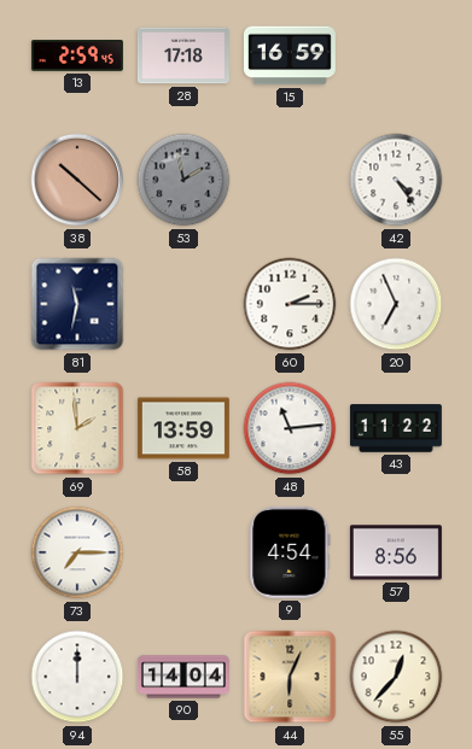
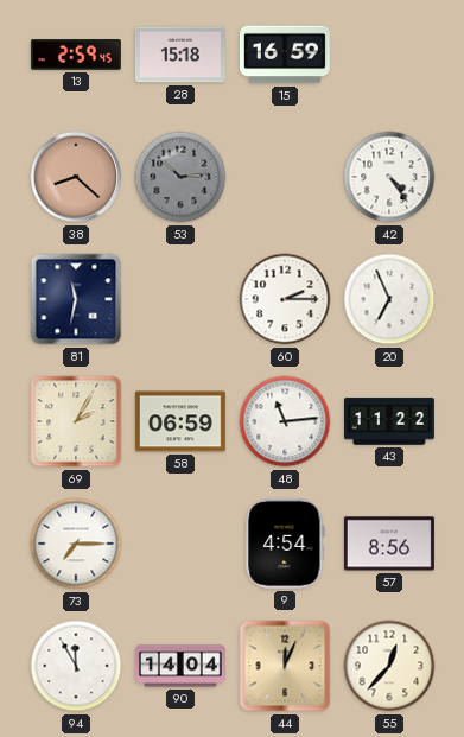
28: 17:18 -> 15:18
38: 10:22 -> 8:22
53: 1:58 -> 2:52
69: 1:59 -> 2:05
58: 13:59 -> 06:59
94: 12:00 -> 11:55
44: 6:04 -> 12:04
